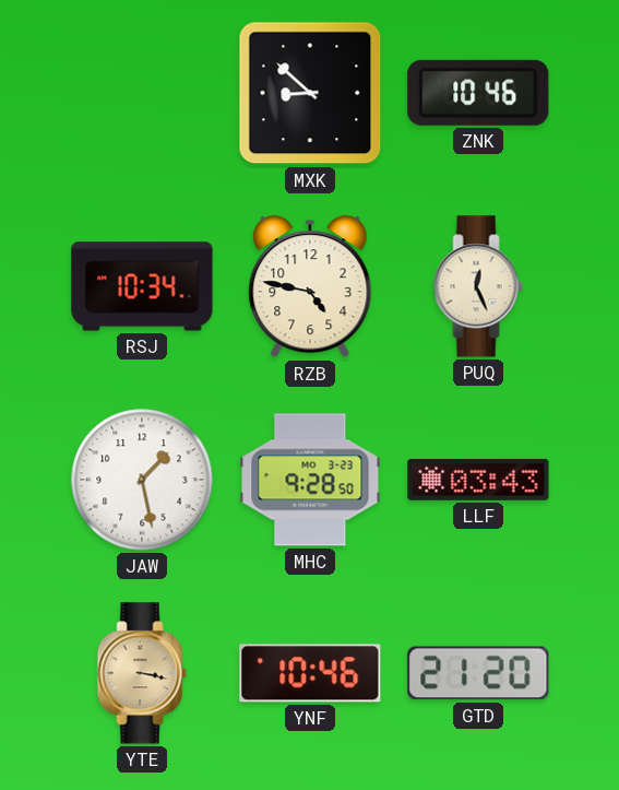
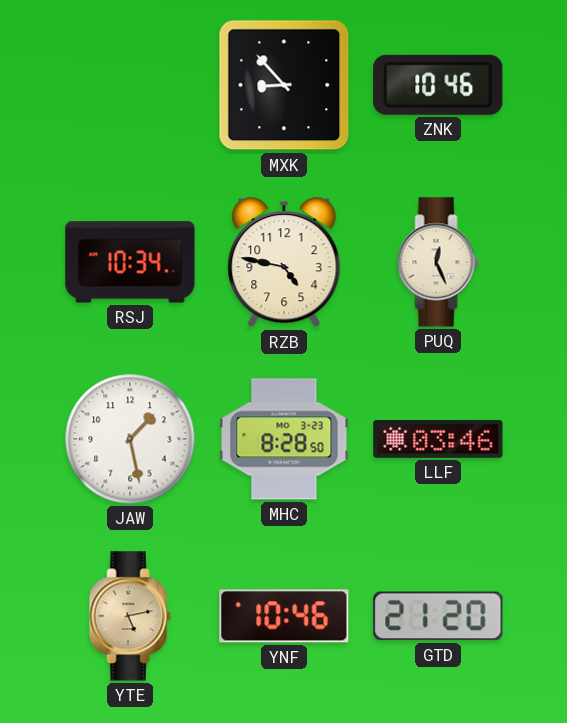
MXK: 8:52 -> 8:53
MHC: 9:28 -> 8:28
LLF: 03:43 -> 03:46
YTE: 3:17 -> 5:13
